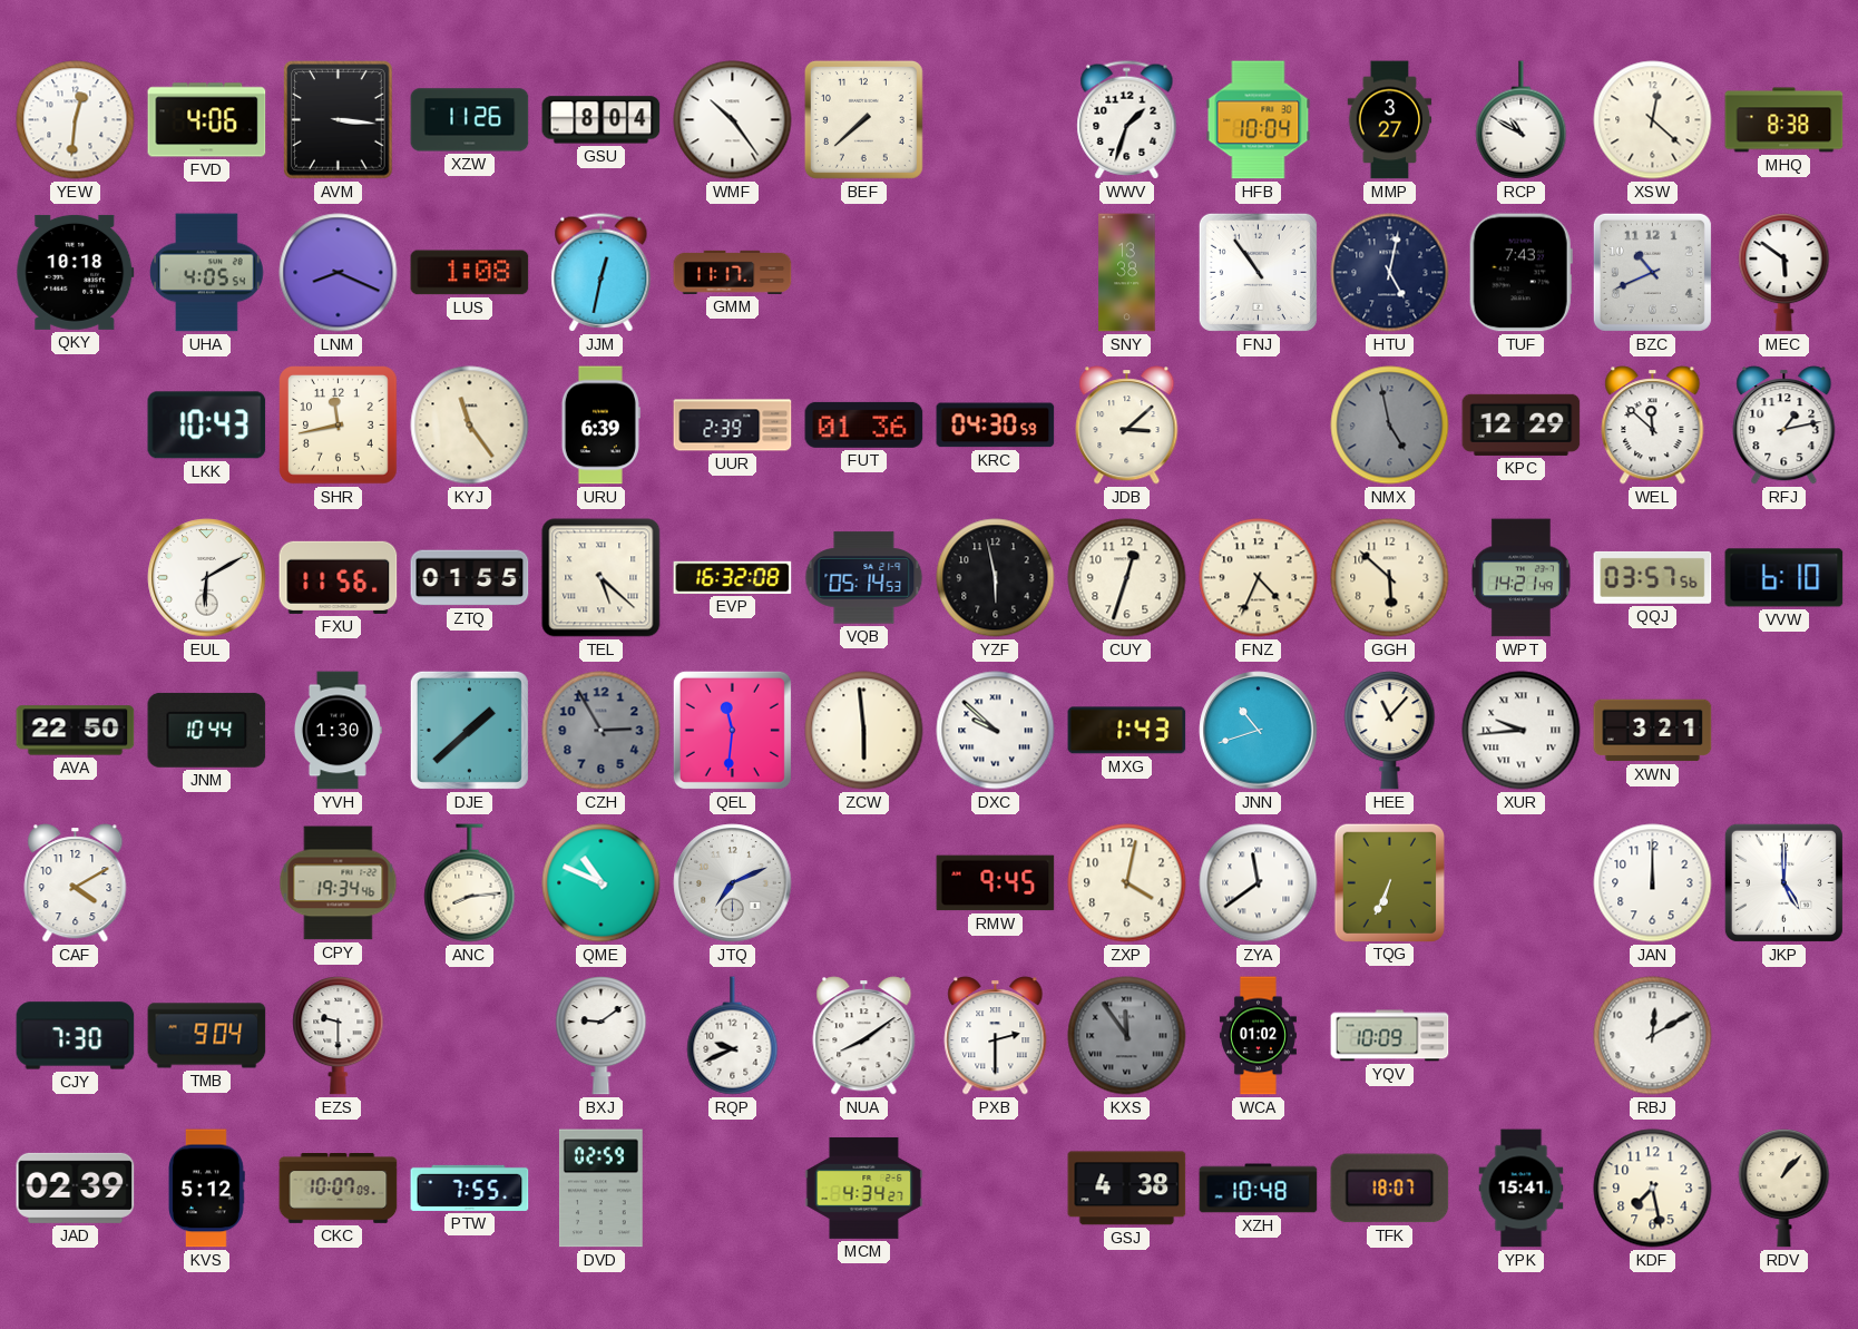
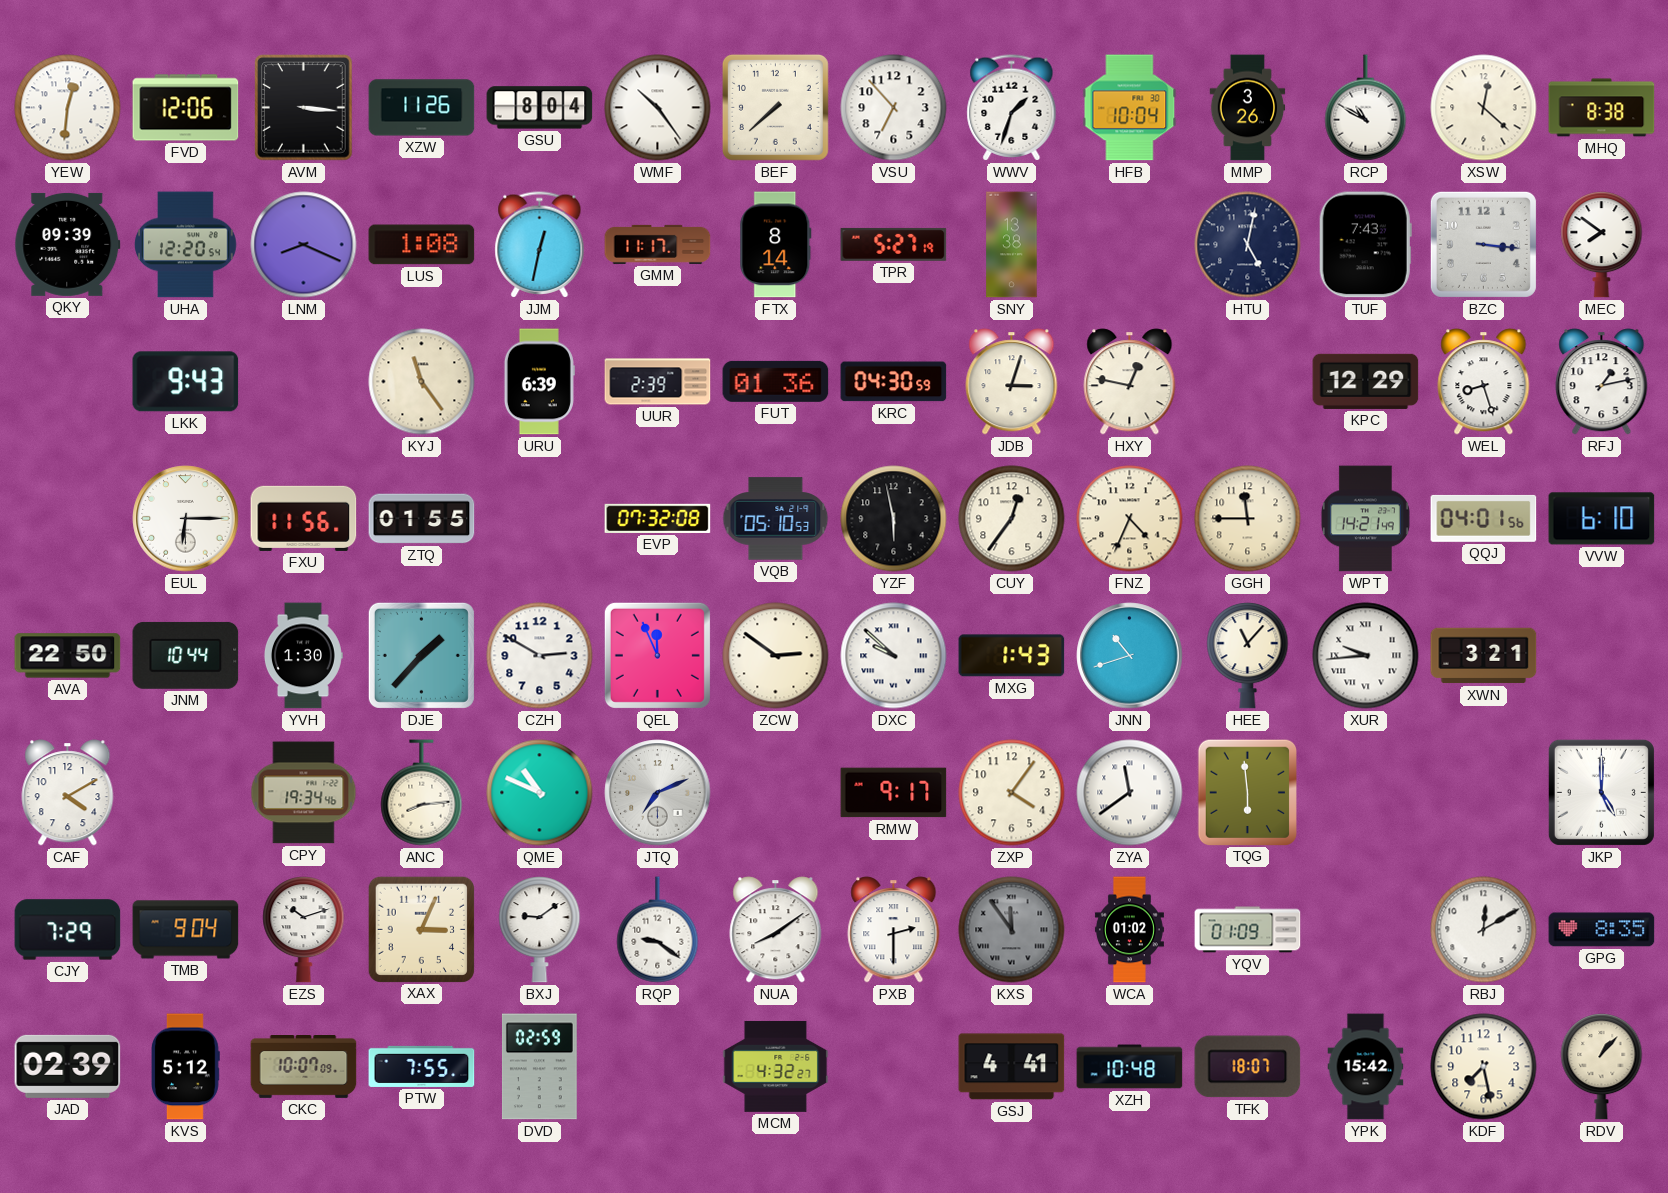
FVD: 4:06 -> 12:06
VSU: none -> 6:53
MMP: 3:27 -> 3:26
QKY: 10:18 -> 09:39
UHA: 4:05 -> 12:20
FTX: none -> 8:14
TPR: none -> 5:27
FNJ: 10:54 -> none
BZC: 10:41 -> 3:16
MEC: 5:51 -> 7:51
LKK: 10:43 -> 9:43
SHR: 11:43 -> none
JDB: 3:08 -> 3:03
HXY: none -> 12:47
NMX: 4:58 -> none
WEL: 11:52 -> 8:27
EUL: 6:10 -> 6:15
TEL: 5:22 -> none
EVP: 16:32 -> 07:32
VQB: 05:14 -> 05:10
CUY: 12:33 -> 12:36
GGH: 5:52 -> 11:45
QQJ: 03:57 -> 04:01
DJE: 1:38 -> 1:37
CZH: 2:55 -> 2:50
CZH dial: grey -> white
QEL: 11:31 -> 11:56
ZCW: 5:59 -> 2:51
RMW: 9:45 -> 9:17
ZXP: 4:02 -> 4:06
TQG: 6:34 -> 5:59
JAN: 12:00 -> none
CJY: 7:30 -> 7:29
EZS: 9:30 -> 10:12
XAX: none -> 3:04
RQP: 9:41 -> 9:21
YQV: 10:09 -> 01:09
GPG: none -> 8:35
MCM: 4:34 -> 4:32
GSJ: 4:38 -> 4:41
YPK: 15:41 -> 15:42
